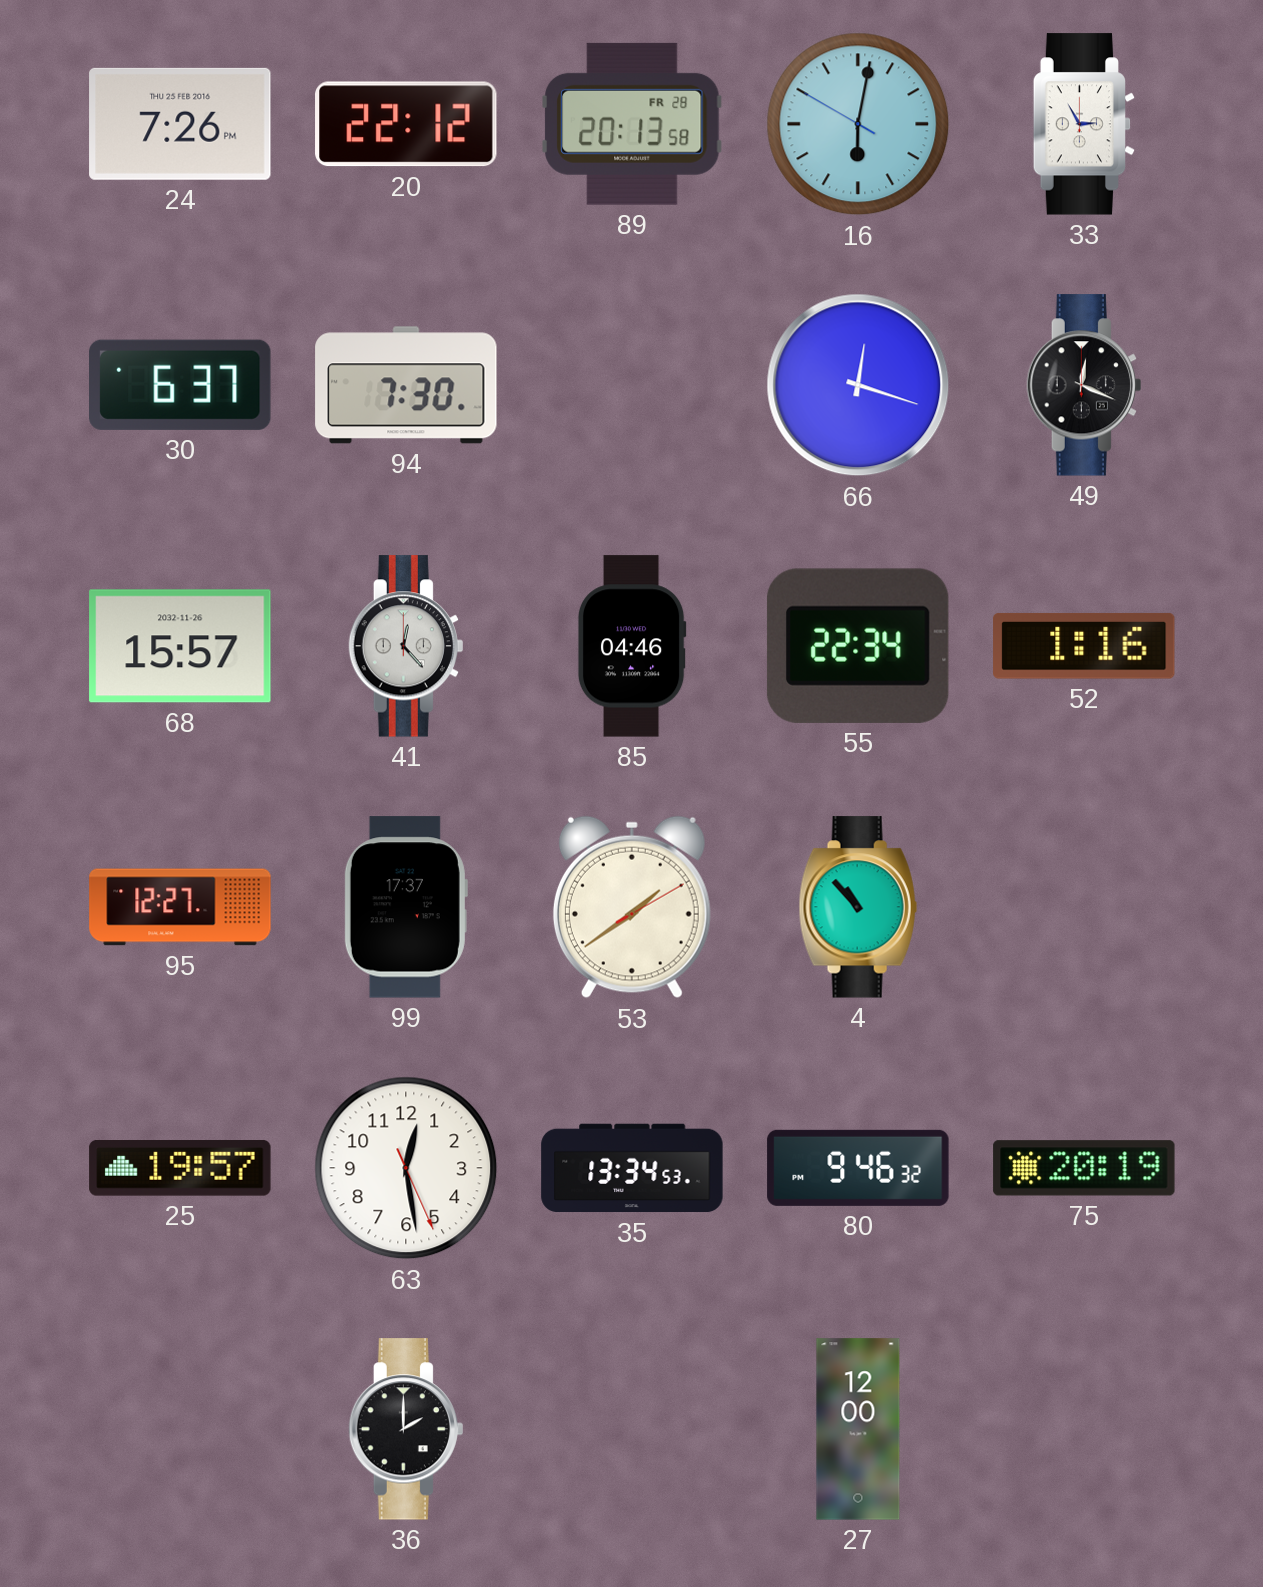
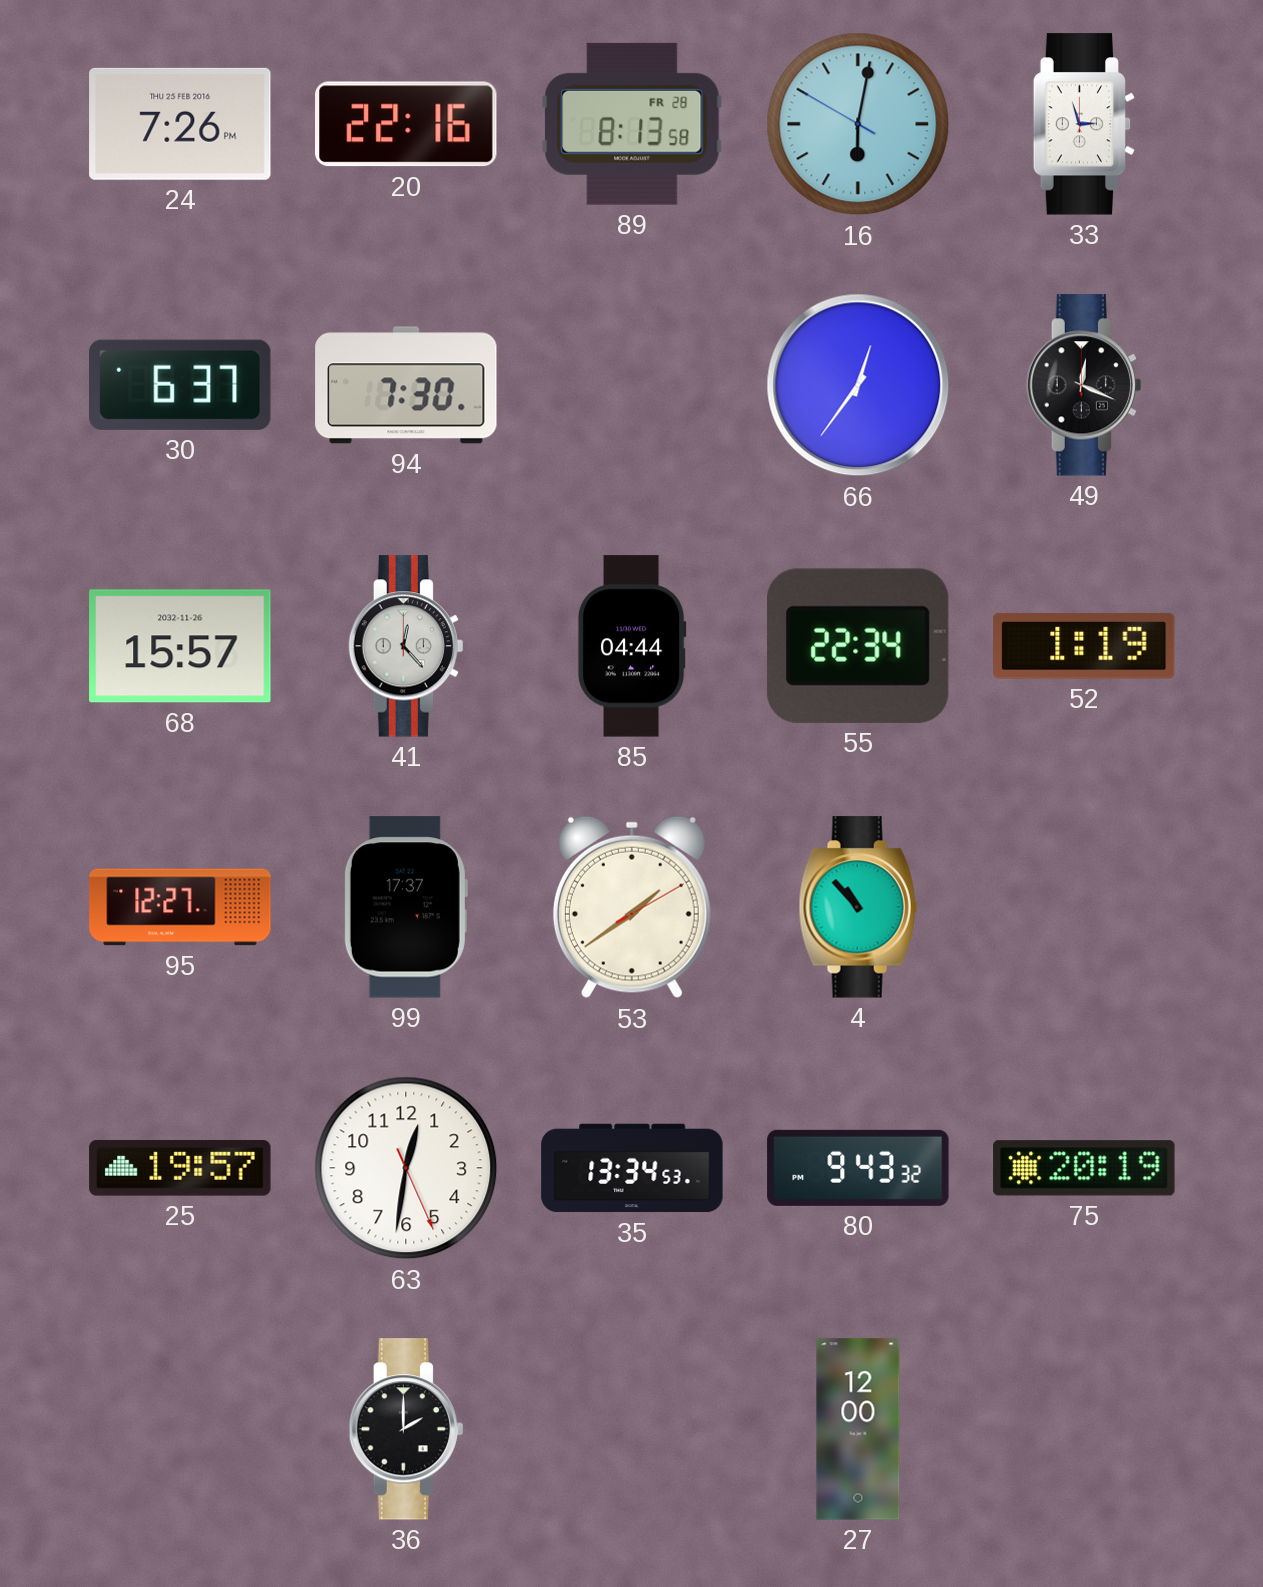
20: 22:12 -> 22:16
89: 20:13 -> 8:13
33: 2:55 -> 2:57
66: 12:18 -> 12:36
85: 04:46 -> 04:44
52: 1:16 -> 1:19
63: 12:28 -> 12:31
80: 9:46 -> 9:43
